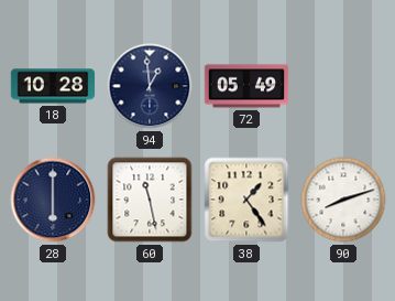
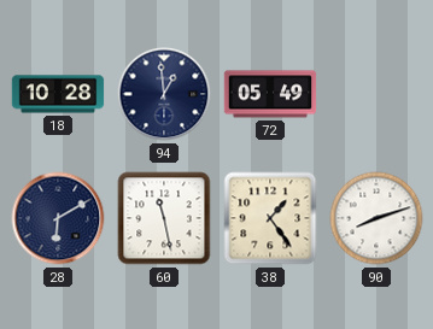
28: 6:00 -> 6:10
